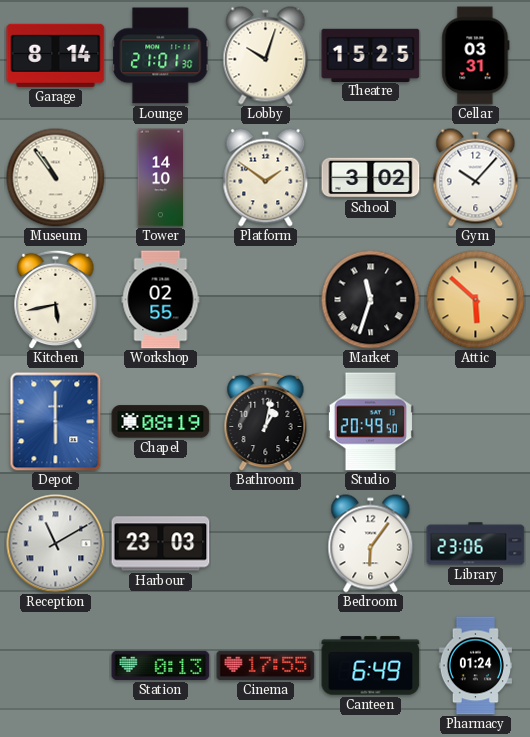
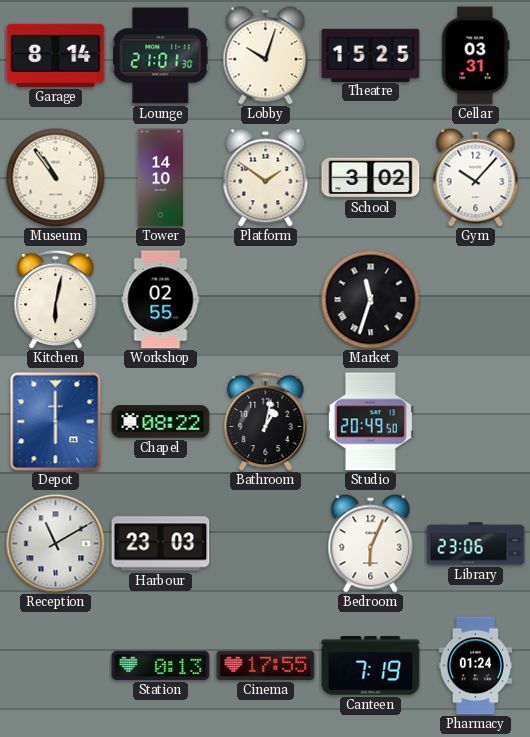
Kitchen: 5:43 -> 6:02
Attic: 5:52 -> none
Chapel: 08:19 -> 08:22
Bedroom: 6:06 -> 6:04
Canteen: 6:49 -> 7:19
